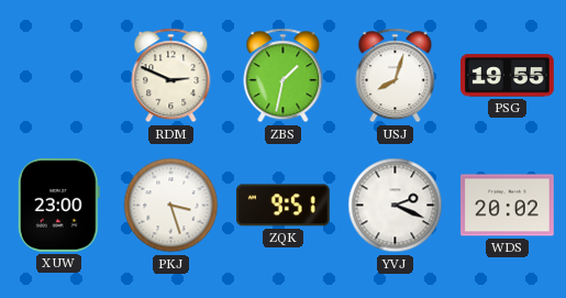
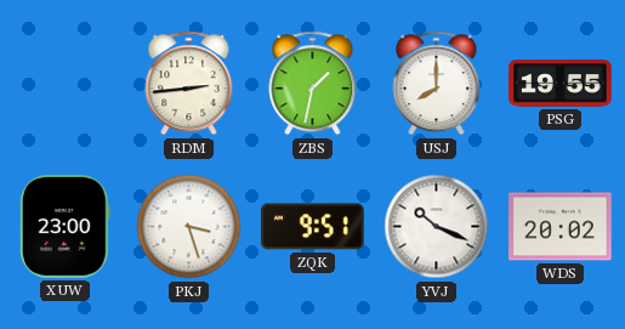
RDM: 2:49 -> 2:44
USJ: 8:03 -> 8:00
YVJ: 2:19 -> 10:19
